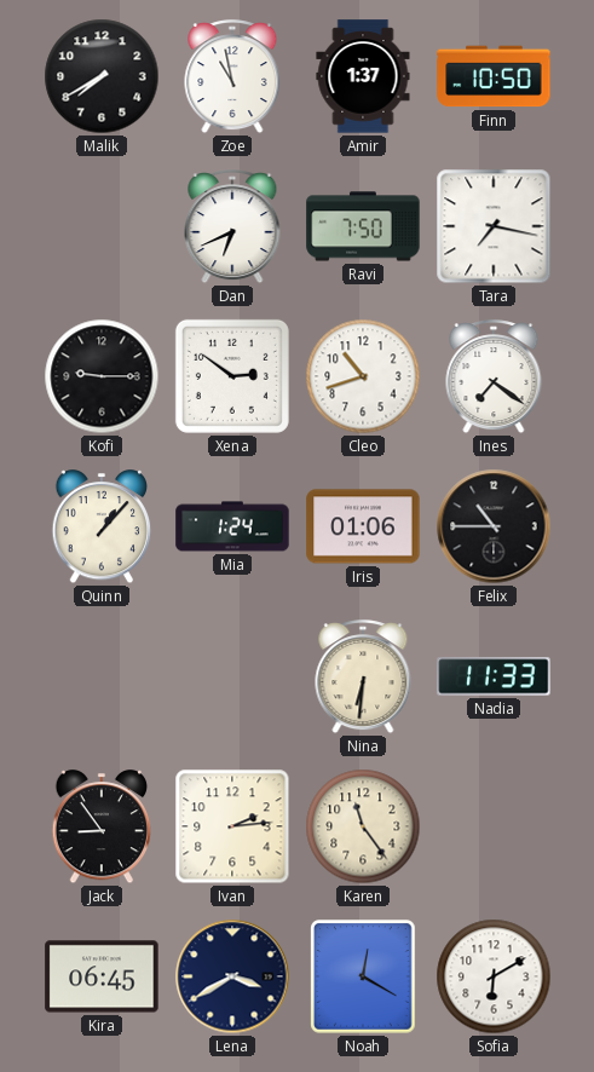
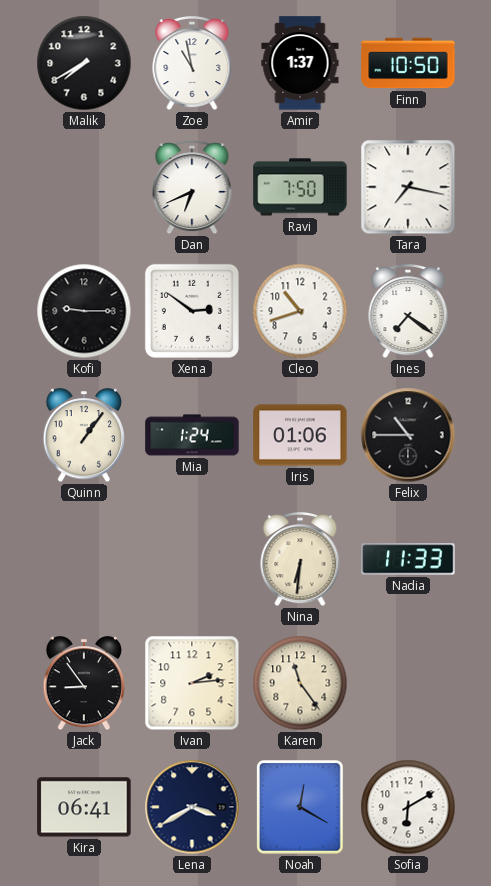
Quinn: 1:07 -> 1:06
Kira: 06:45 -> 06:41
